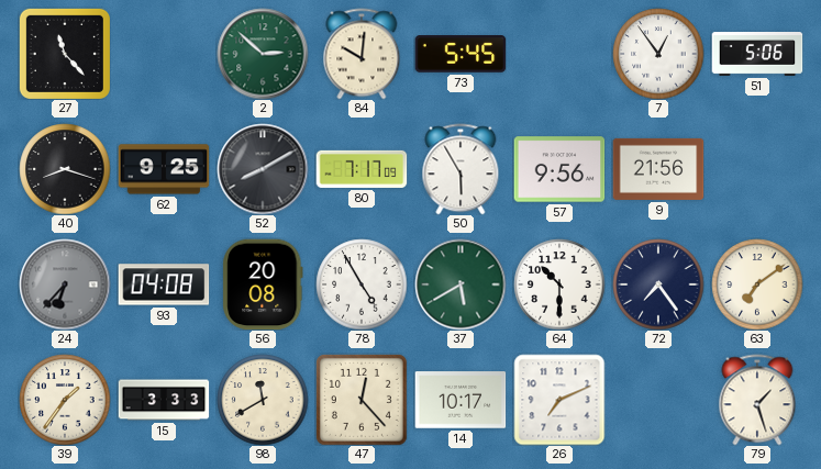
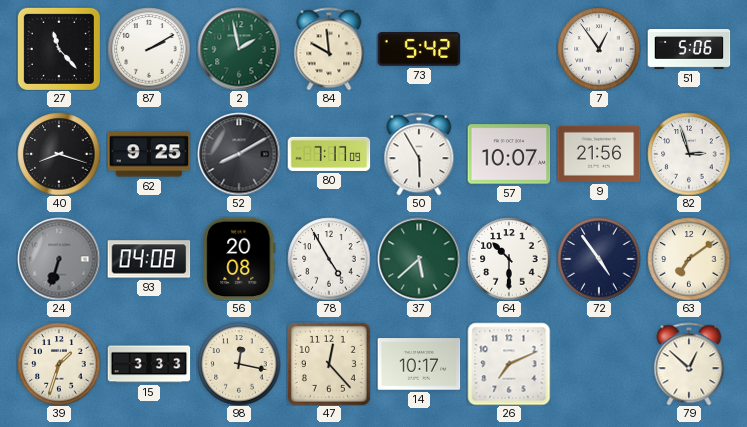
87: none -> 2:10
2: 2:52 -> 1:58
84: 10:01 -> 9:59
73: 5:45 -> 5:42
57: 9:56 -> 10:07
82: none -> 2:57
24: 6:37 -> 6:33
37: 5:40 -> 5:38
72: 7:24 -> 4:54
39: 1:36 -> 1:33
98: 11:40 -> 12:17
79: 1:27 -> 12:52
